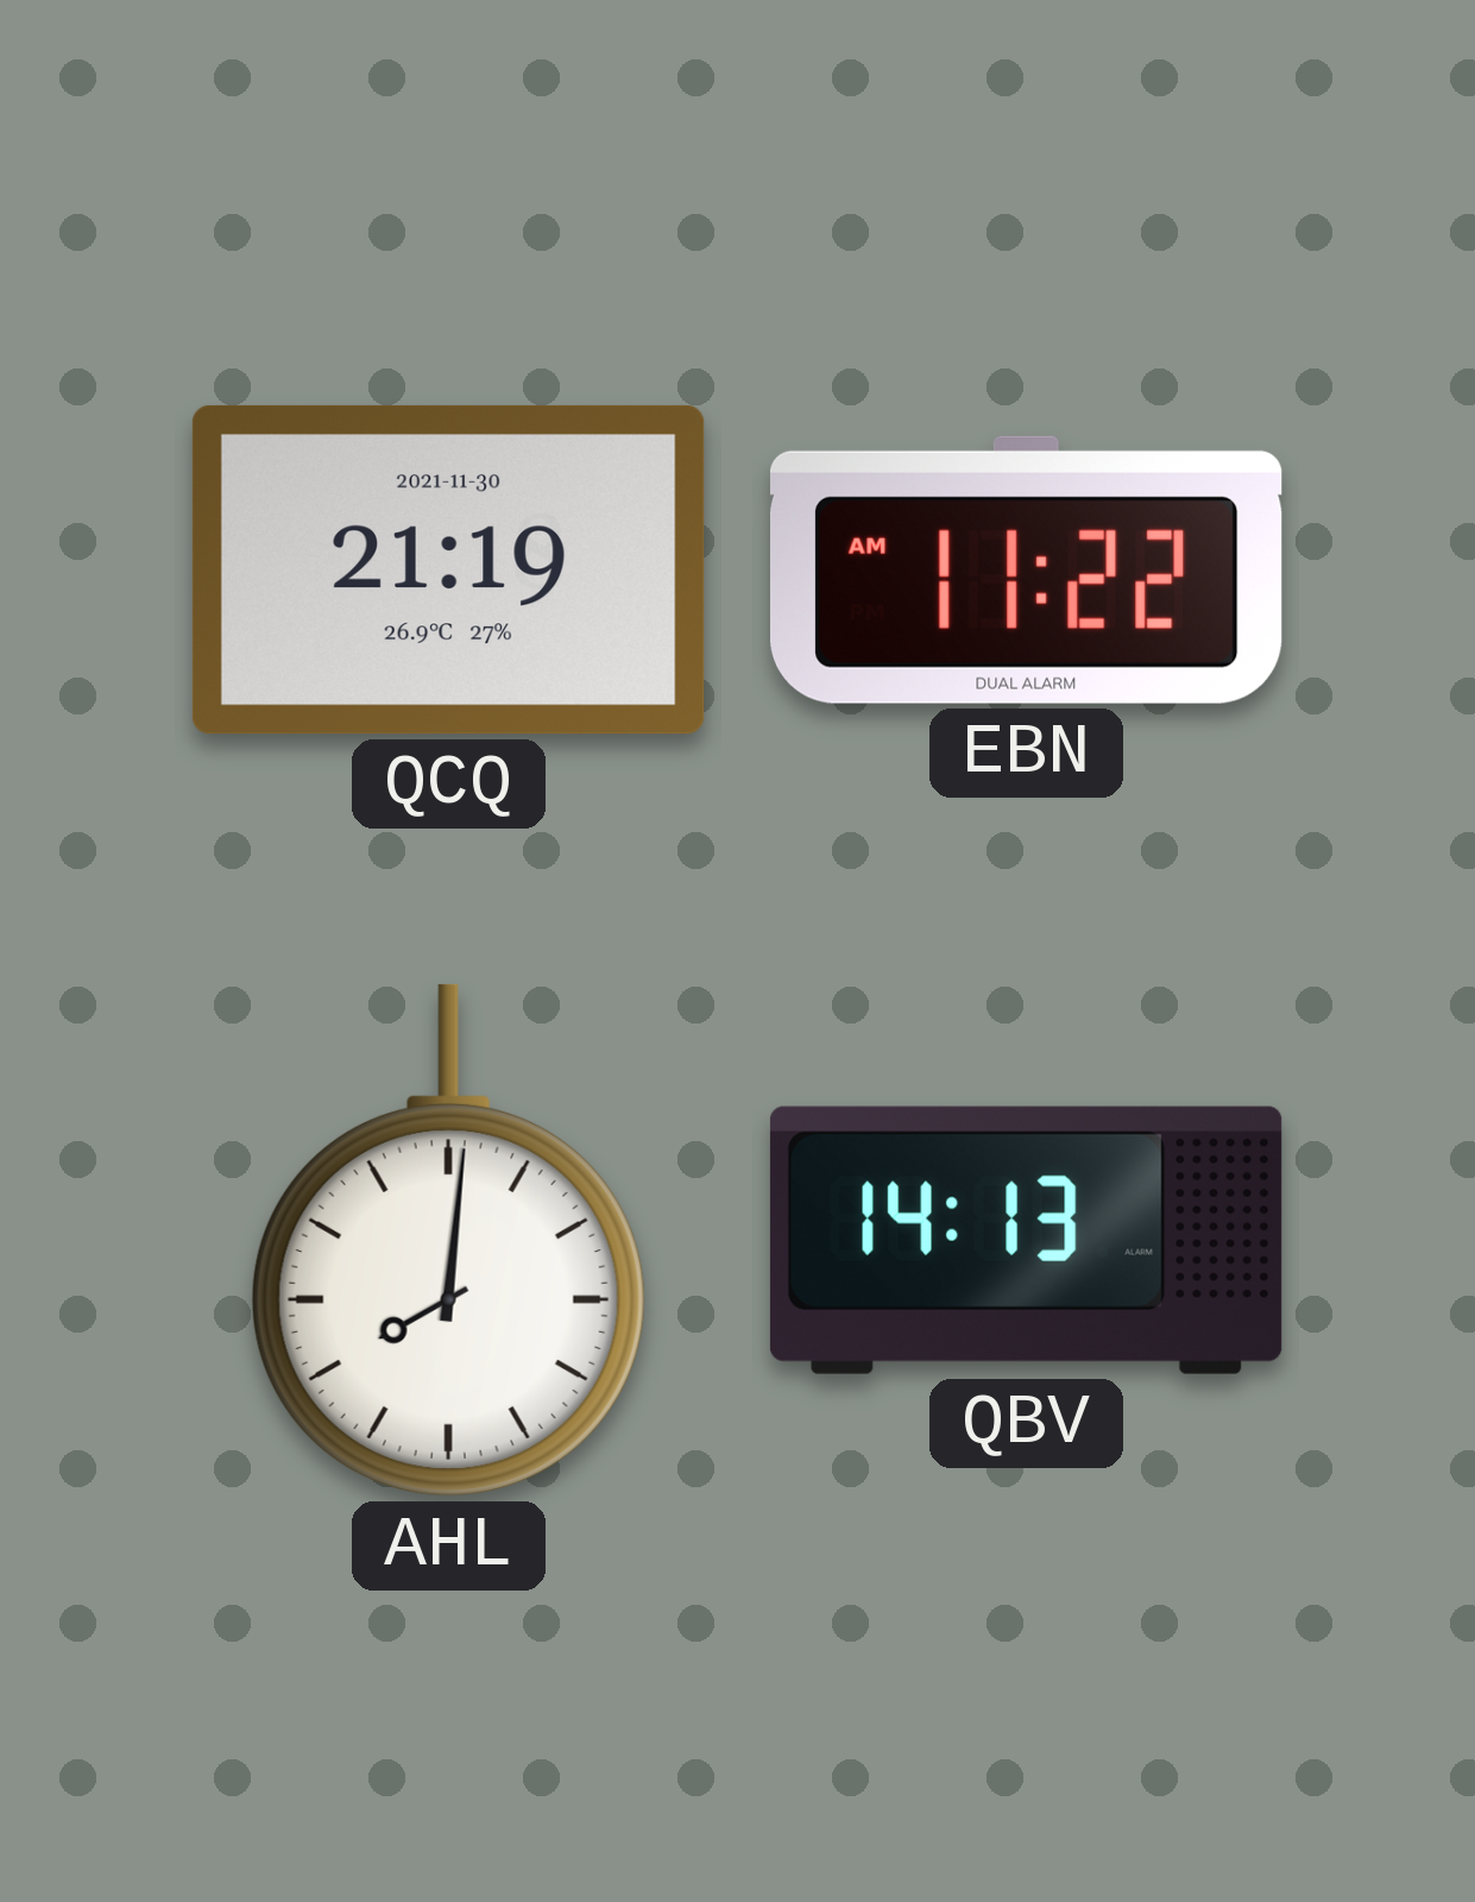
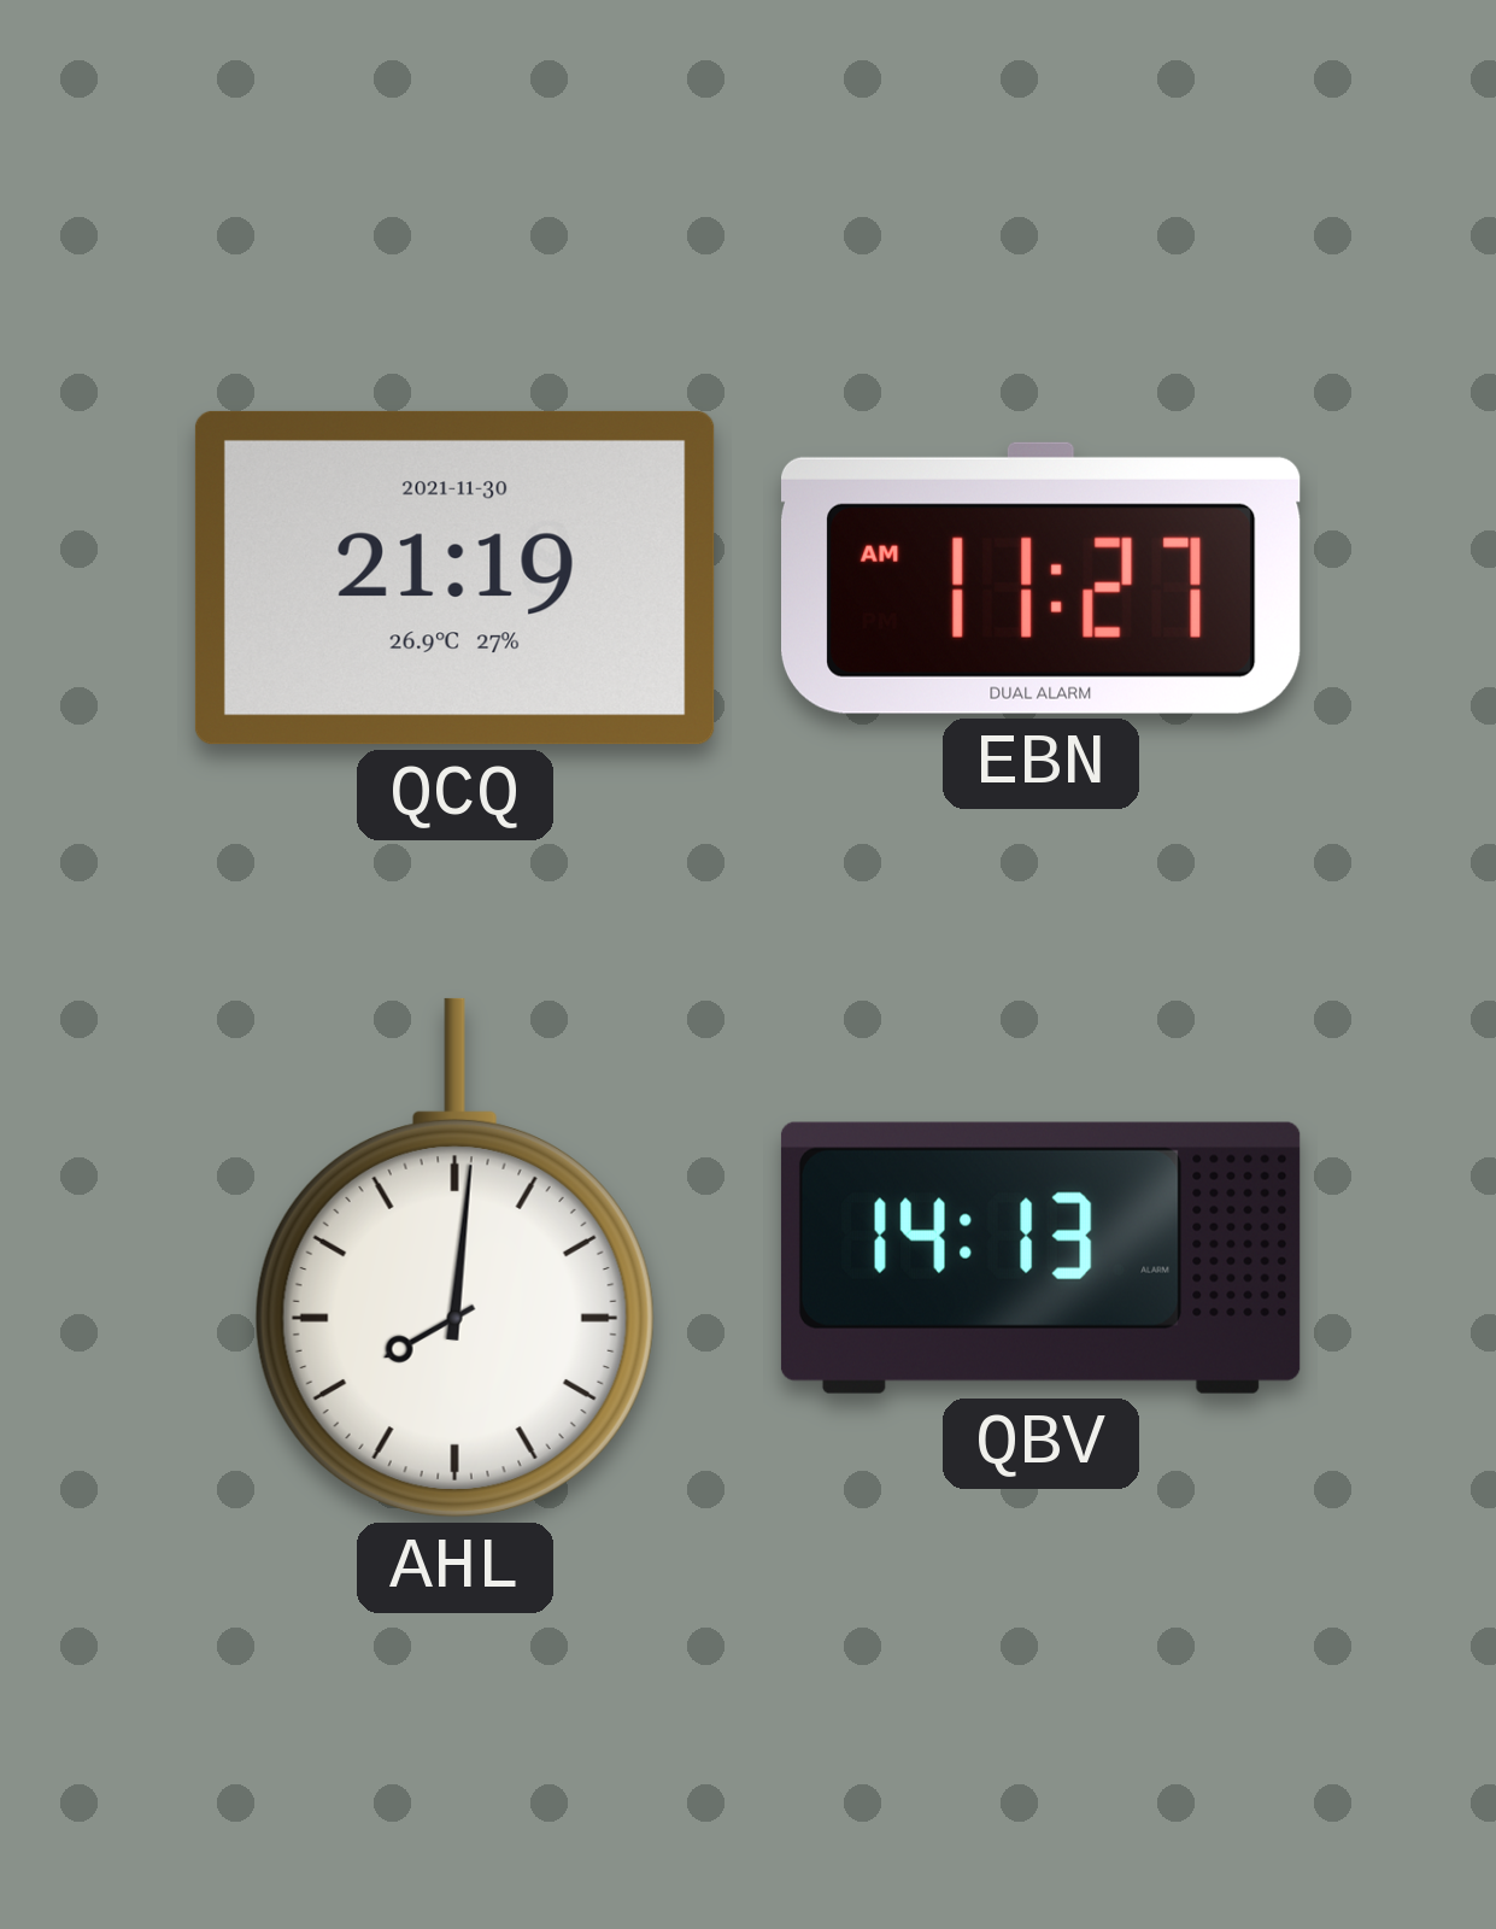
EBN: 11:22 -> 11:27
